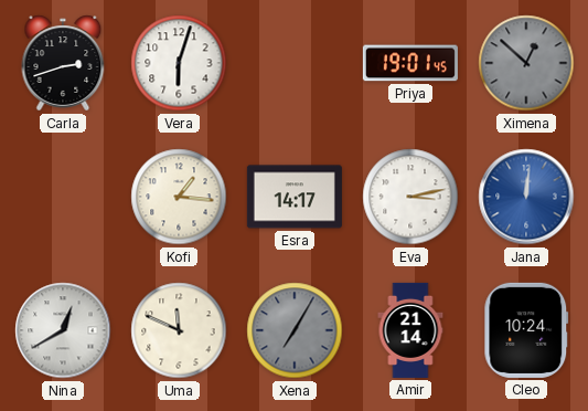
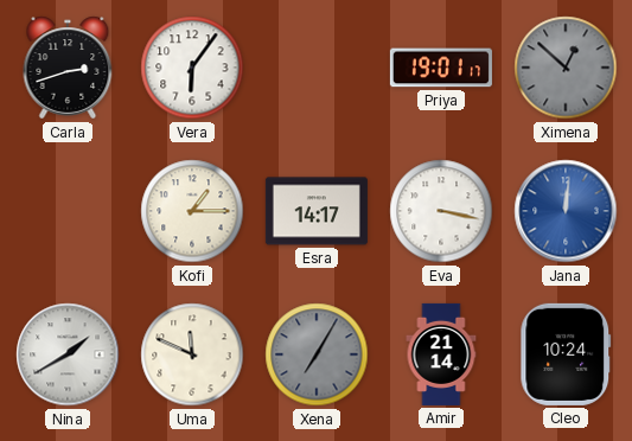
Vera: 6:03 -> 6:06
Priya: 19:01:45 -> 19:01:17
Kofi: 1:16 -> 1:15
Eva: 3:13 -> 3:17
Nina: 12:40 -> 1:40
